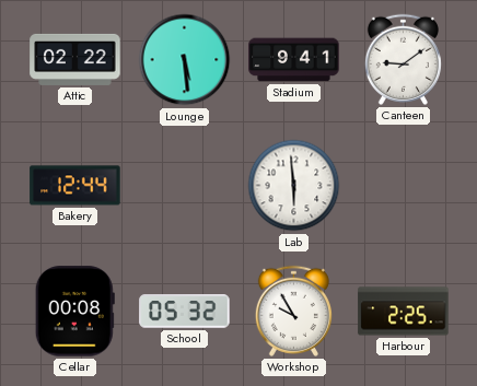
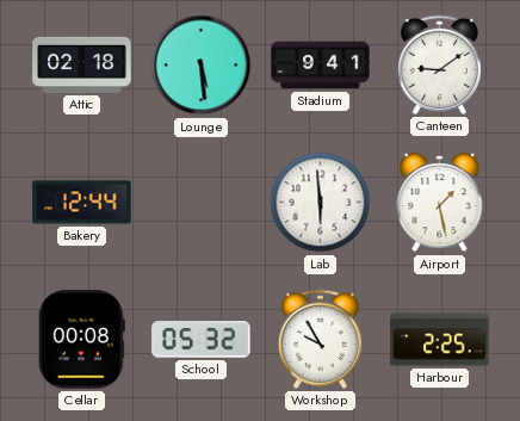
Attic: 02:22 -> 02:18
Airport: none -> 1:28
